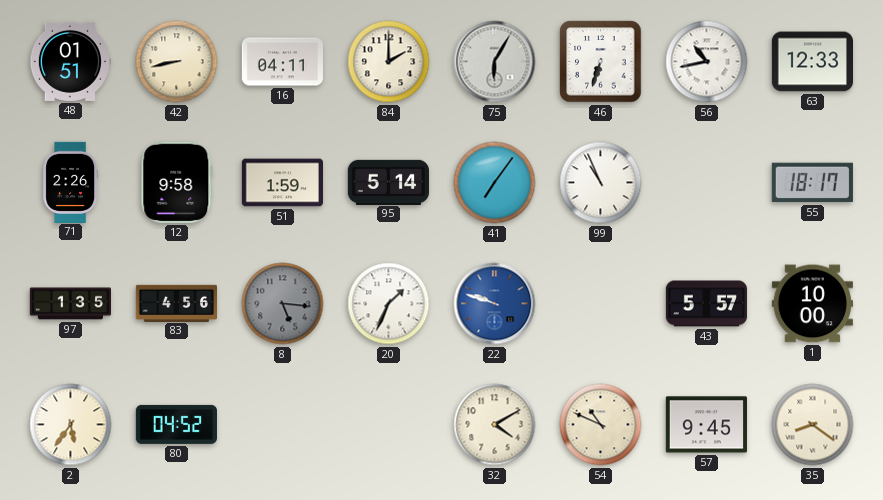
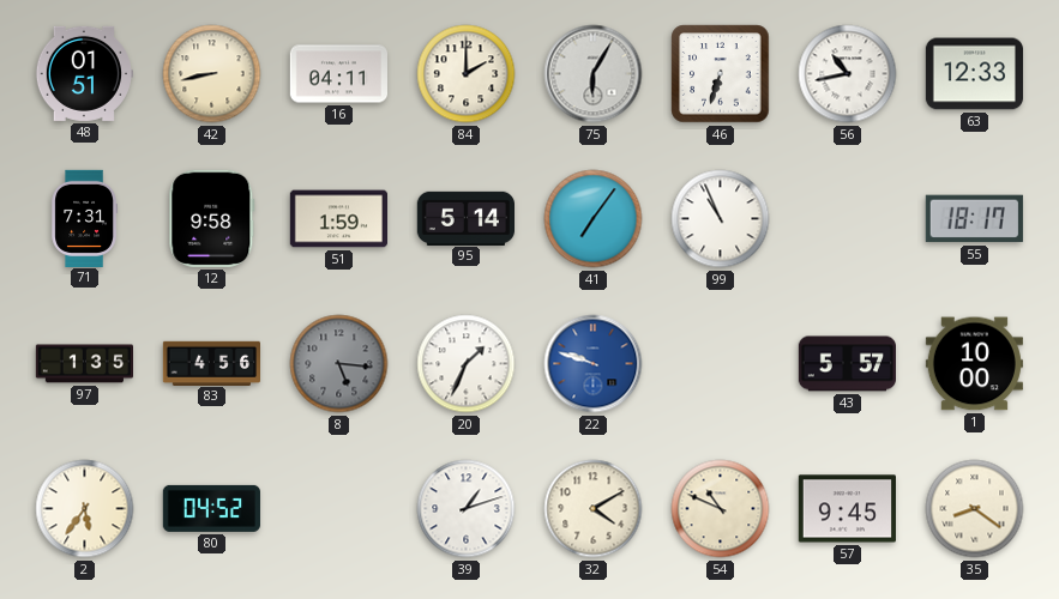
71: 2:26 -> 7:31
39: none -> 1:12
